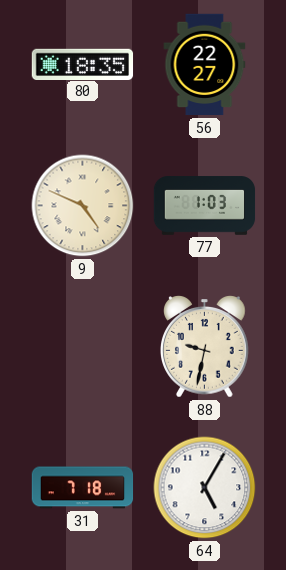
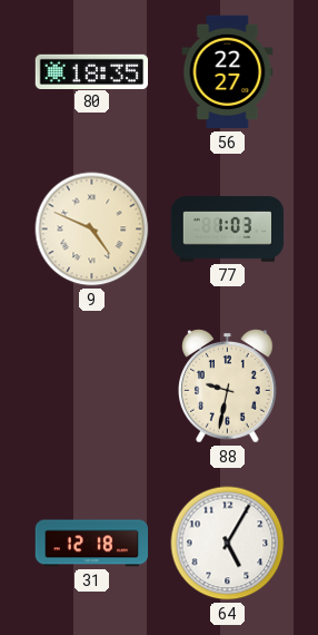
31: 7:18 -> 12:18
